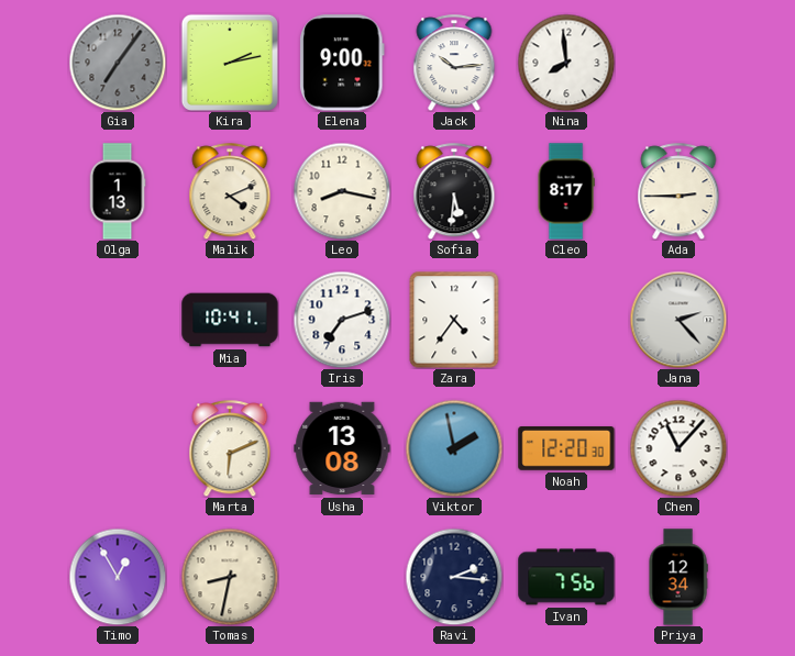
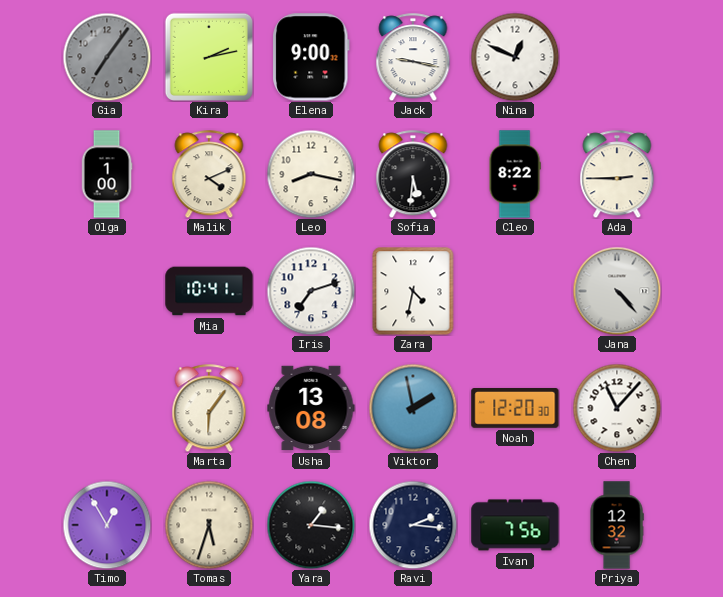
Jack: 10:14 -> 9:17
Nina: 7:59 -> 12:49
Olga: 1:13 -> 1:00
Cleo: 8:17 -> 8:22
Zara: 4:36 -> 4:32
Jana: 2:23 -> 4:23
Marta: 6:11 -> 6:06
Tomas: 8:32 -> 5:33
Yara: none -> 1:16
Priya: 12:34 -> 12:32
